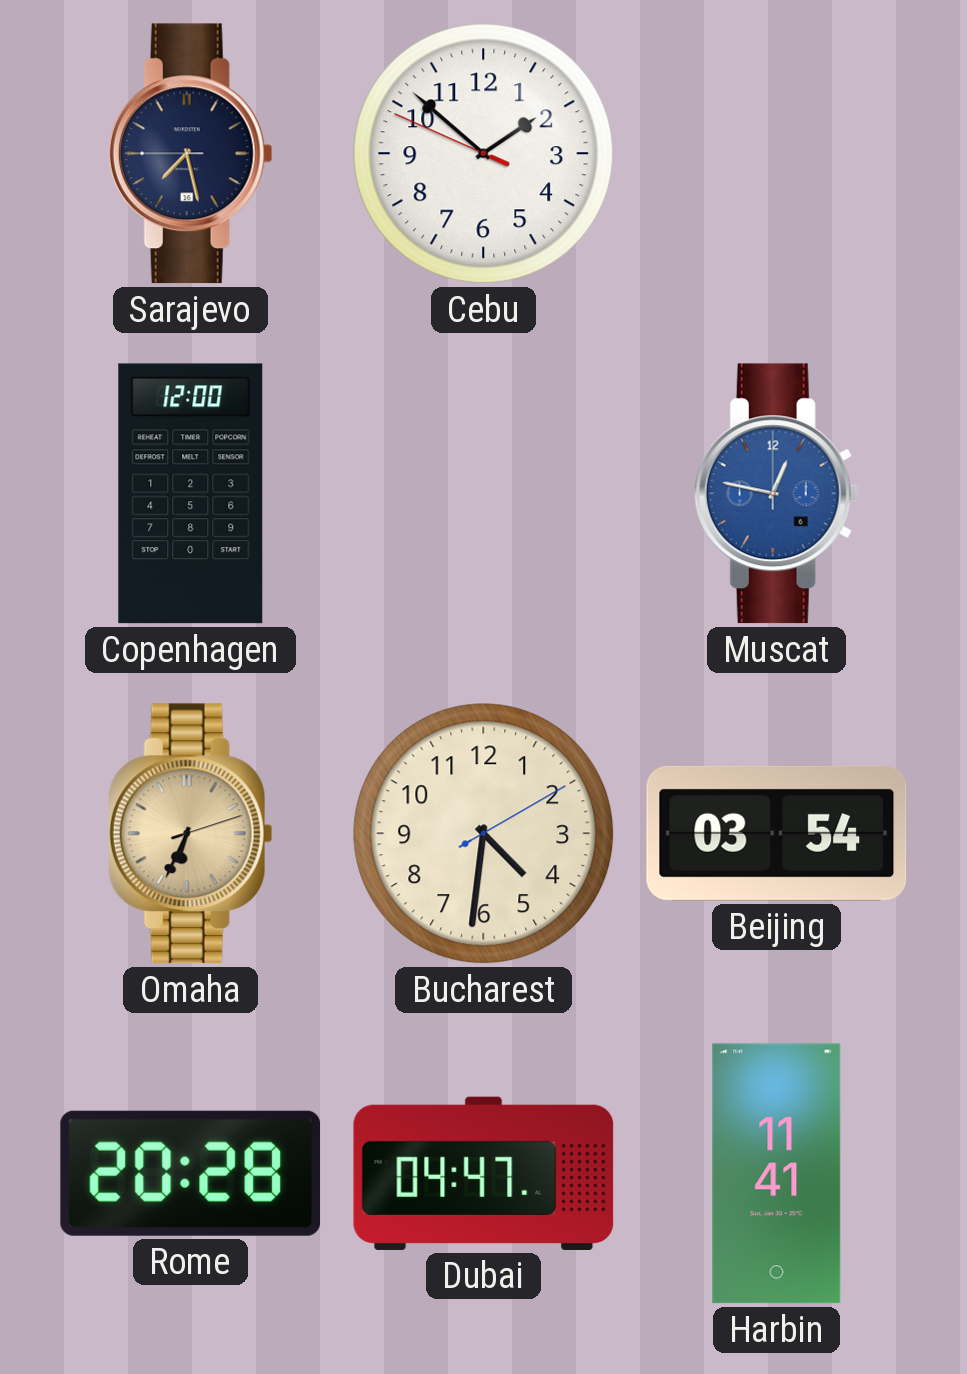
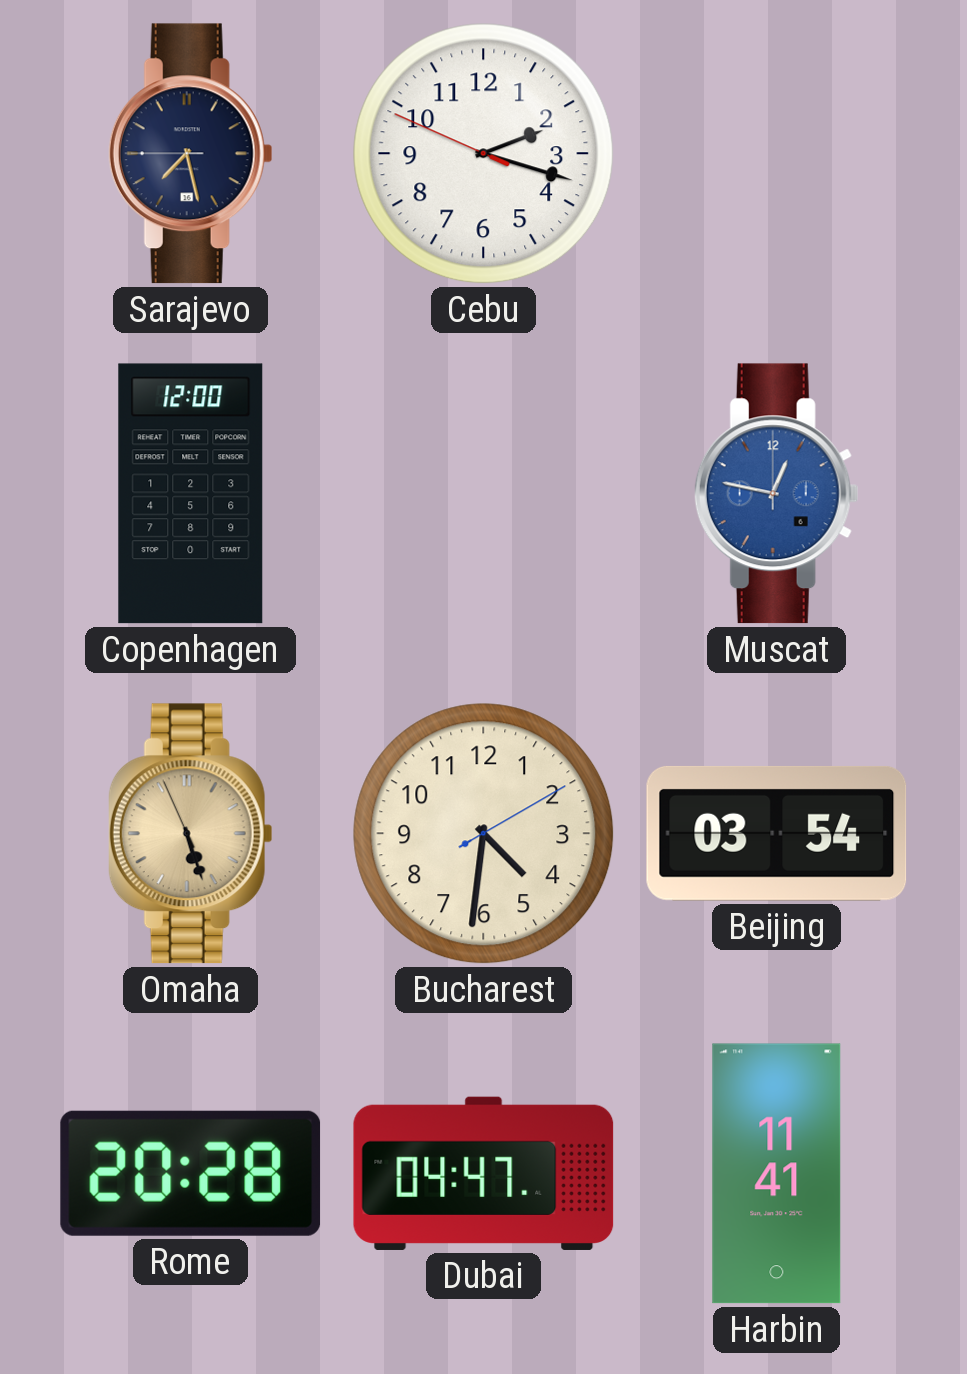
Cebu: 1:51 -> 2:17
Omaha: 6:34 -> 5:26
